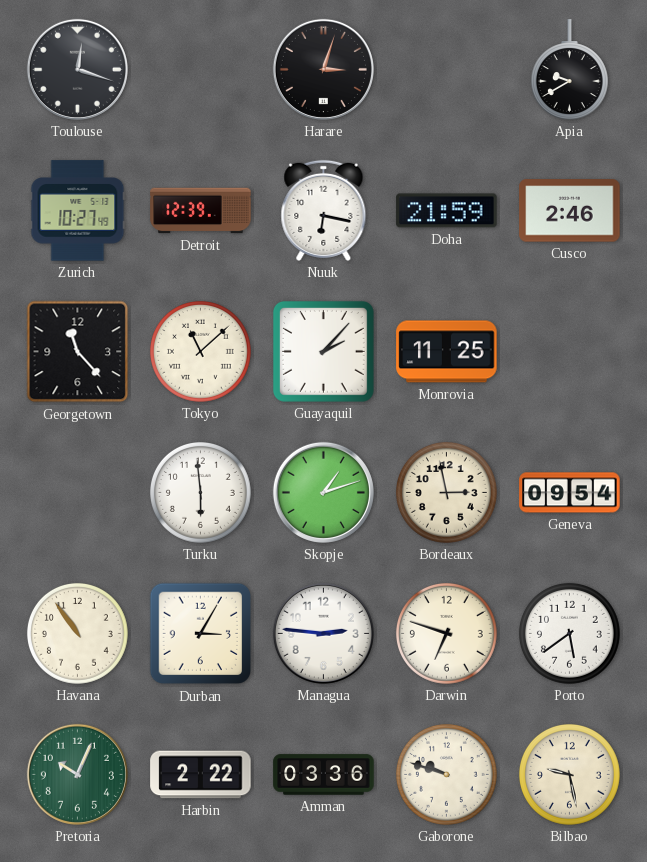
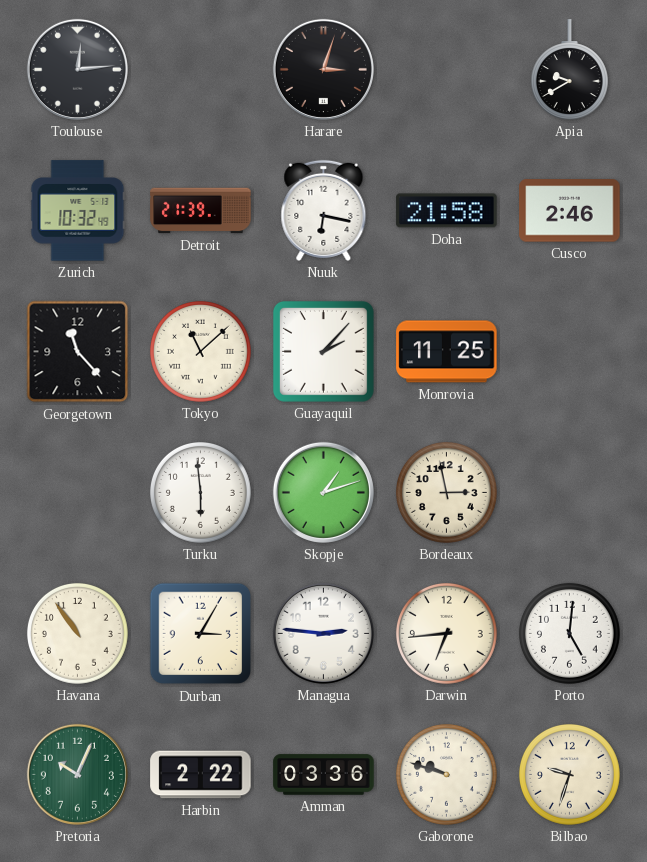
Toulouse: 12:18 -> 12:14
Zurich: 10:27 -> 10:32
Detroit: 12:39 -> 21:39
Doha: 21:59 -> 21:58
Geneva: 09:54 -> none
Darwin: 6:48 -> 6:44
Porto: 5:39 -> 5:01
Bilbao: 9:28 -> 9:33
